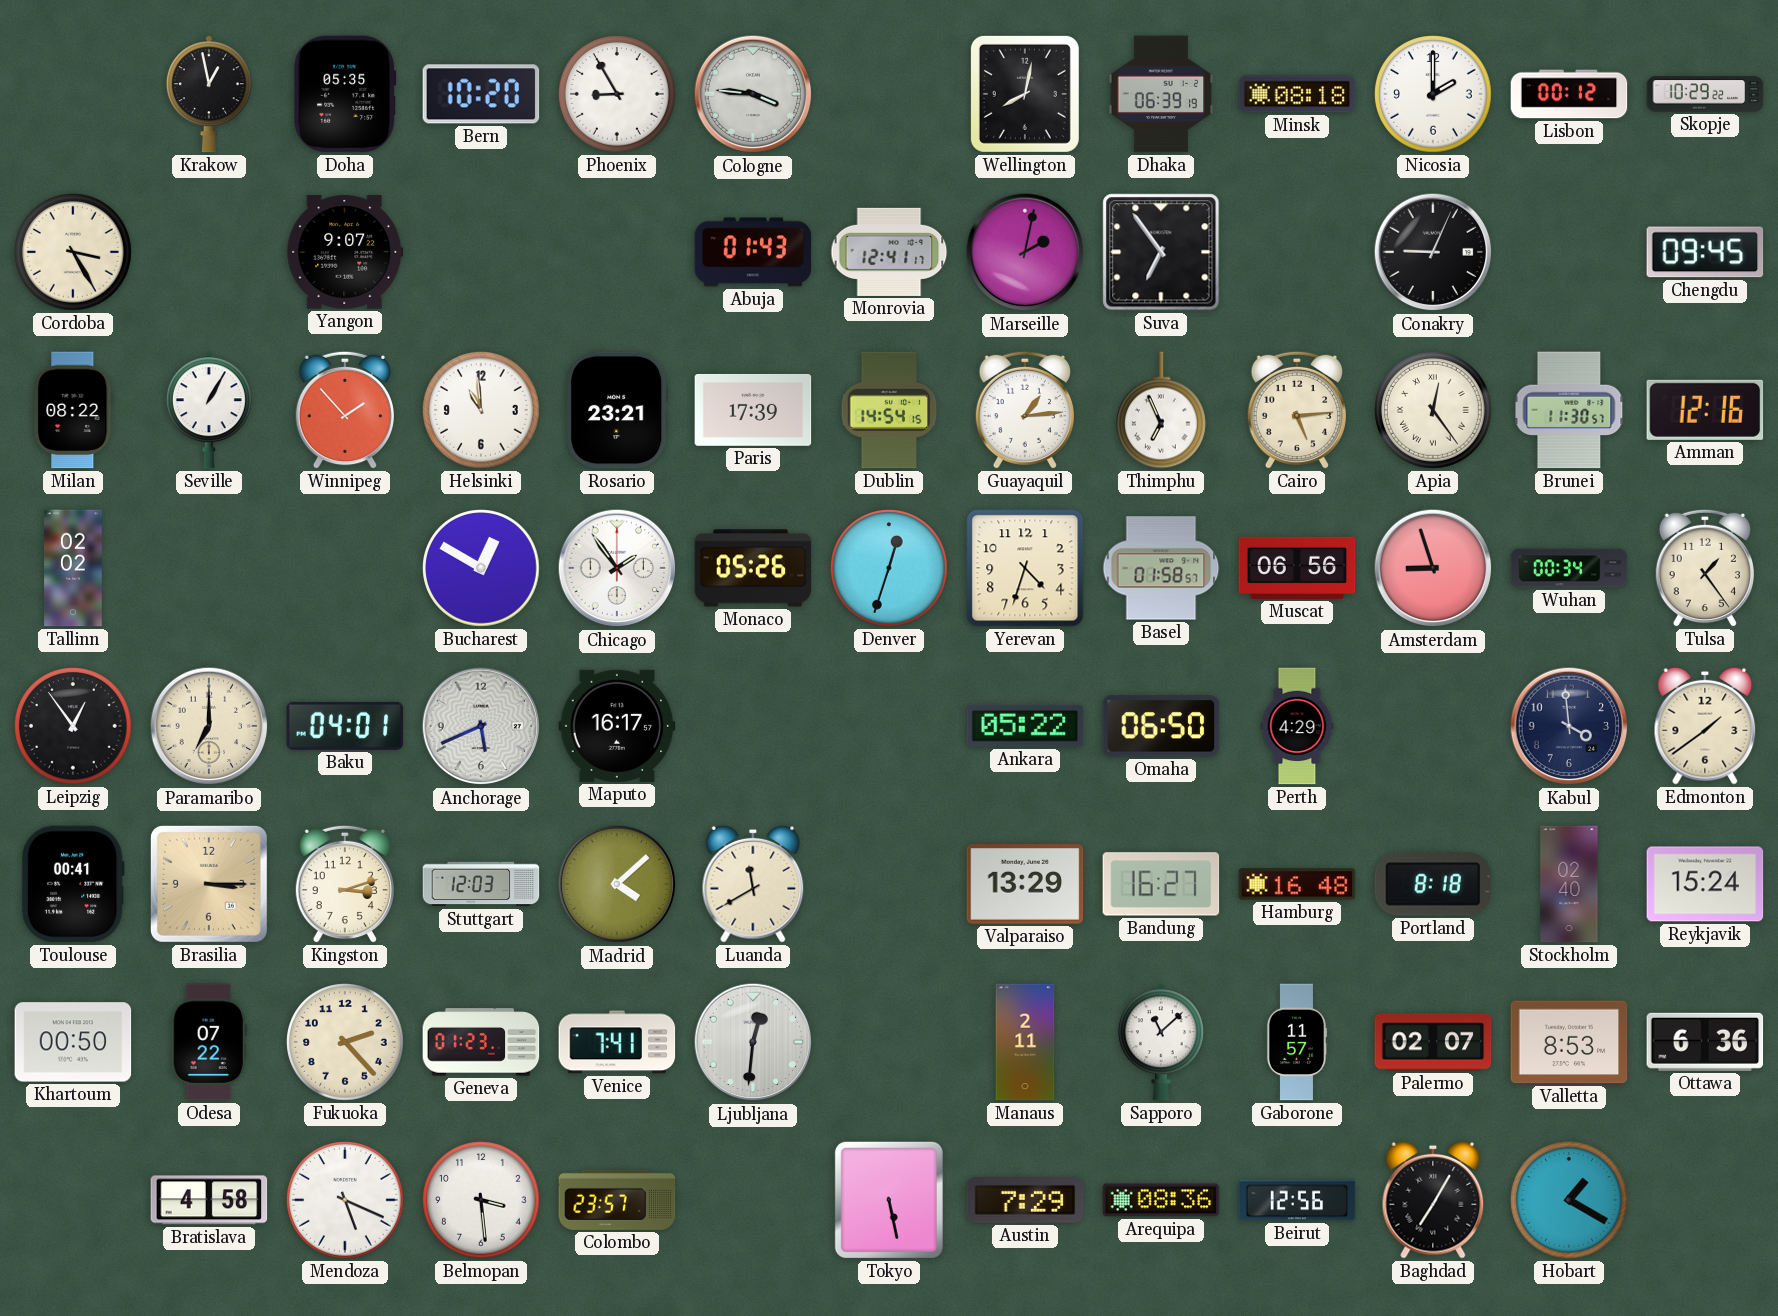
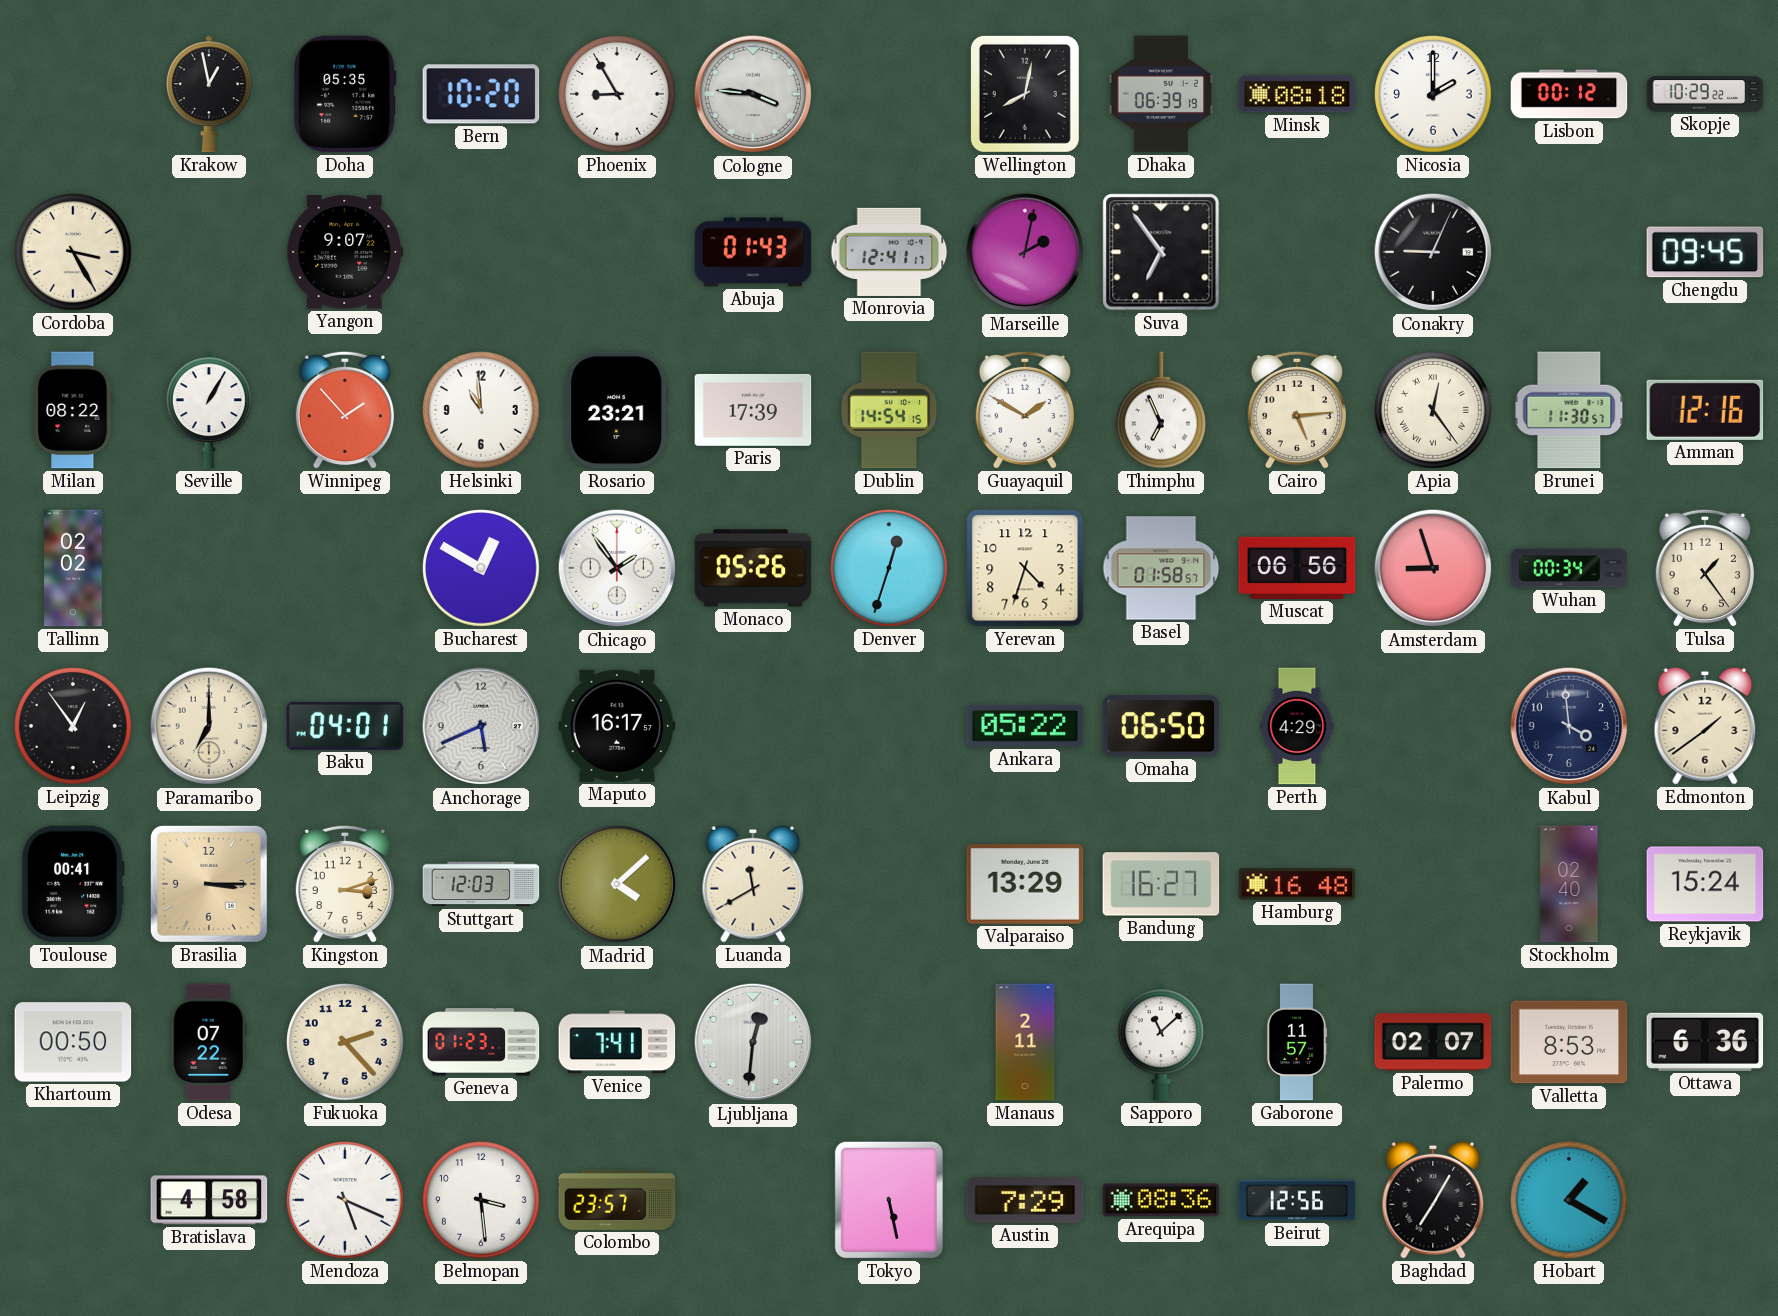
Guayaquil: 1:14 -> 1:50
Portland: 8:18 -> none
